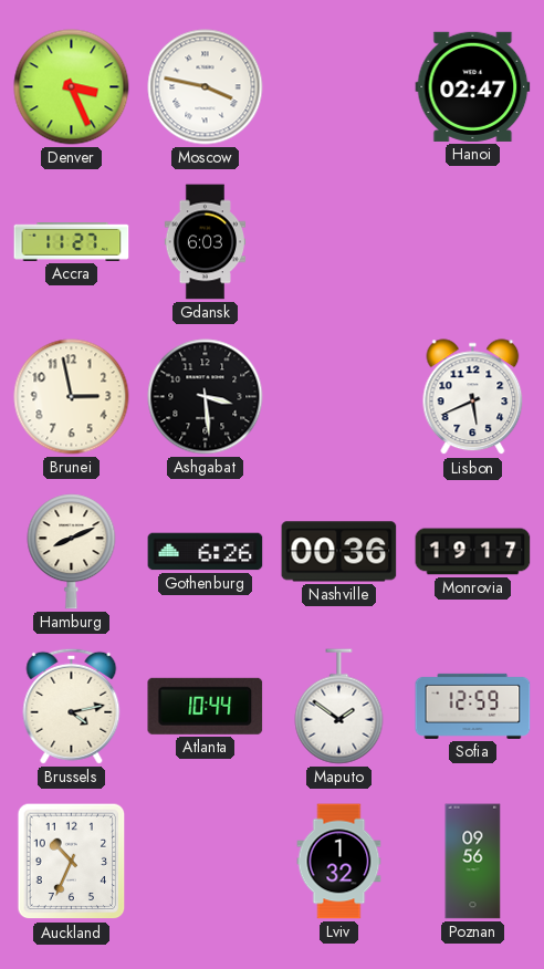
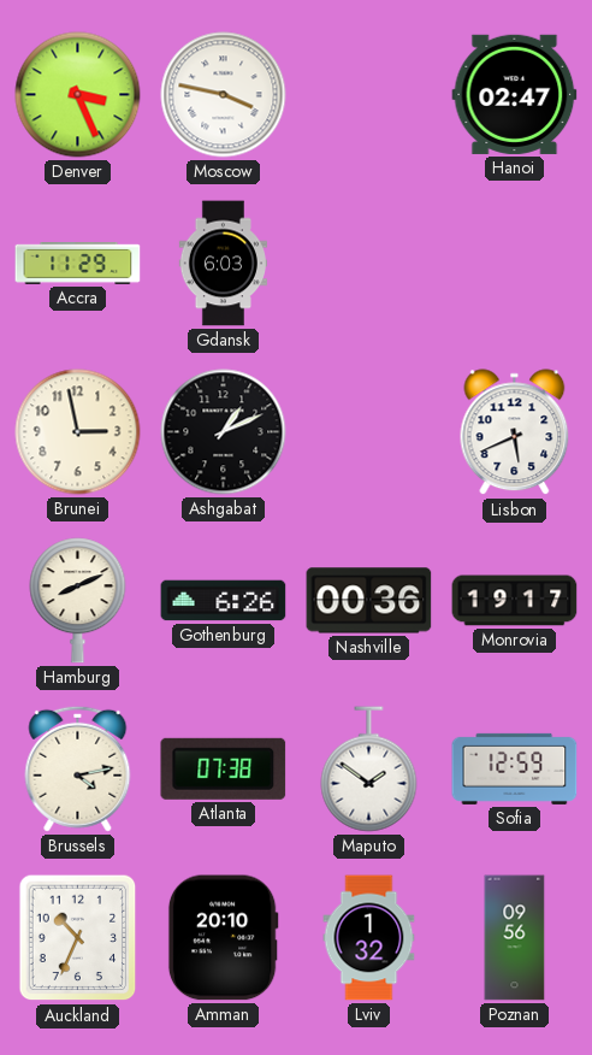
Accra: 11:27 -> 11:29
Ashgabat: 3:29 -> 1:11
Atlanta: 10:44 -> 07:38
Amman: none -> 20:10
